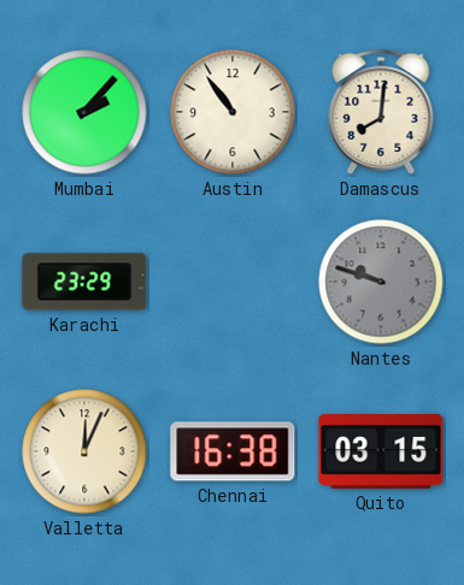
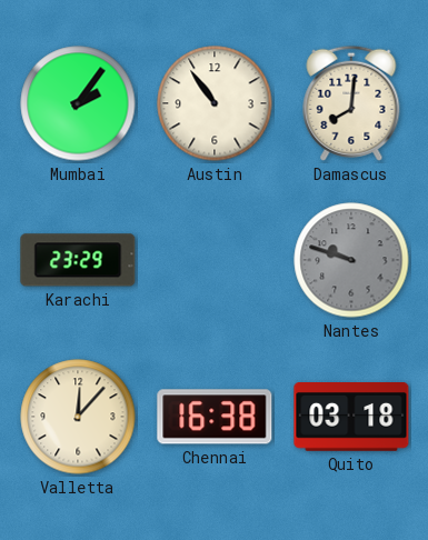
Mumbai: 2:07 -> 2:06
Valletta: 12:04 -> 12:07
Quito: 03:15 -> 03:18
